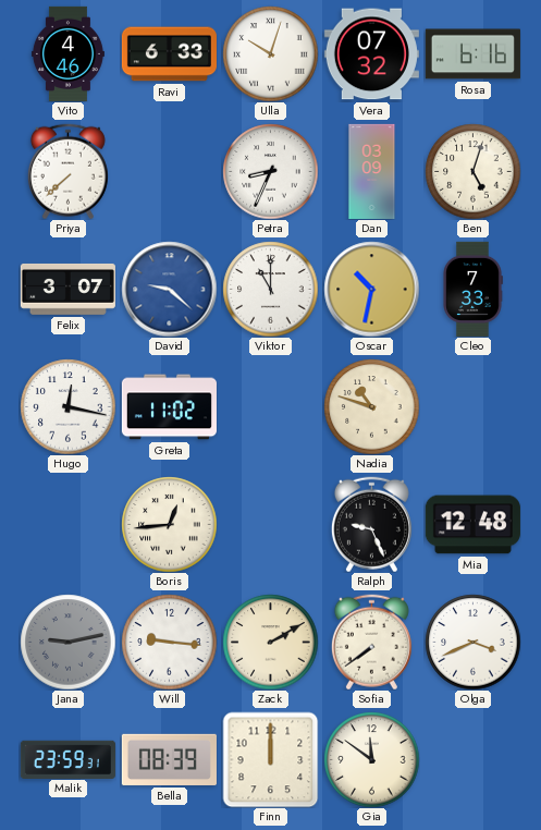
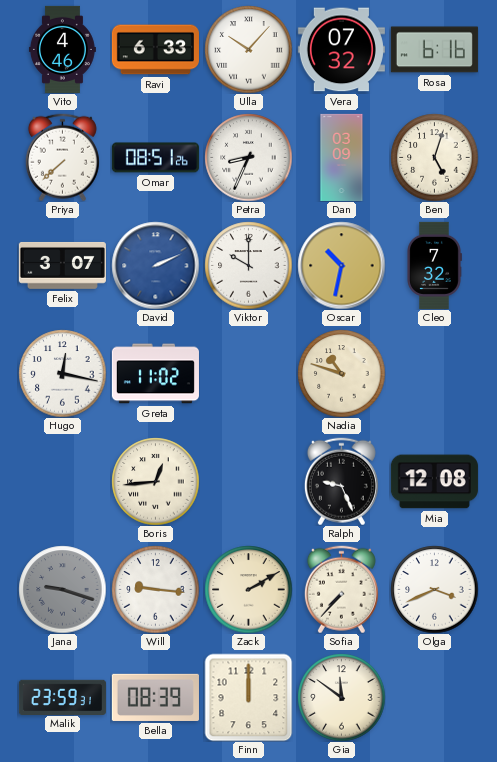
Ulla: 10:03 -> 10:07
Omar: none -> 08:51
David: 9:22 -> 2:11
Viktor: 11:00 -> 10:00
Cleo: 7:33 -> 7:32
Mia: 12:48 -> 12:08
Jana: 9:13 -> 9:18
Sofia: 7:39 -> 7:37
